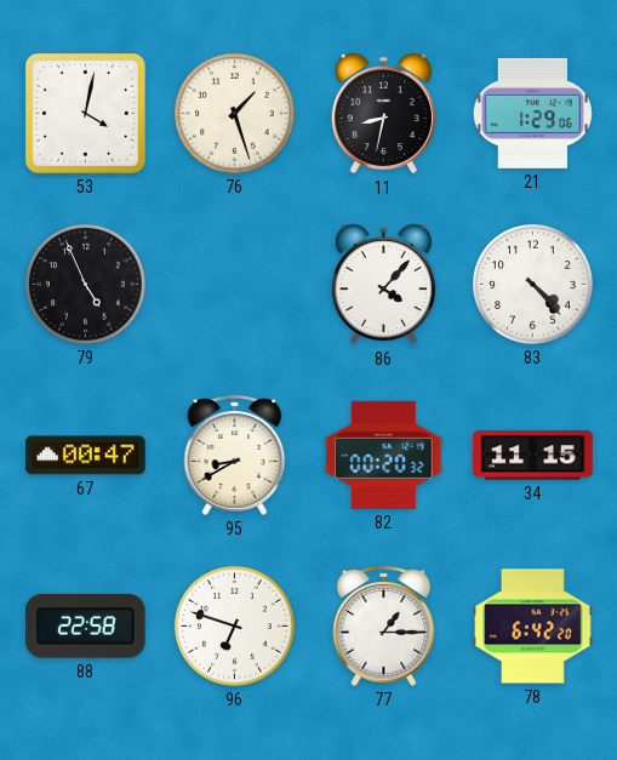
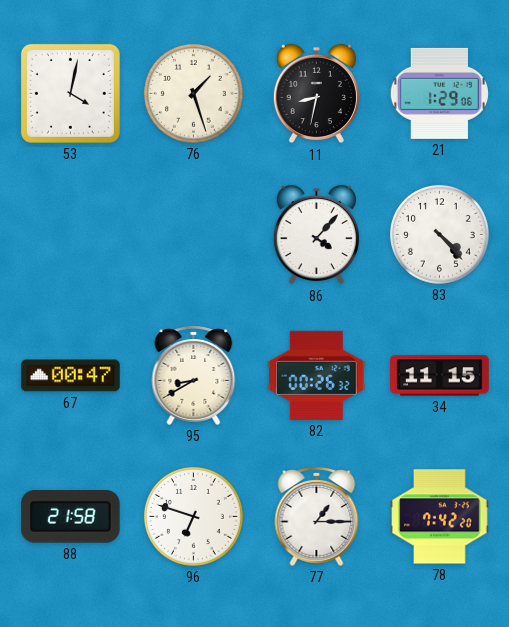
79: 4:56 -> none
82: 00:20 -> 00:26
88: 22:58 -> 21:58
78: 6:42 -> 7:42
